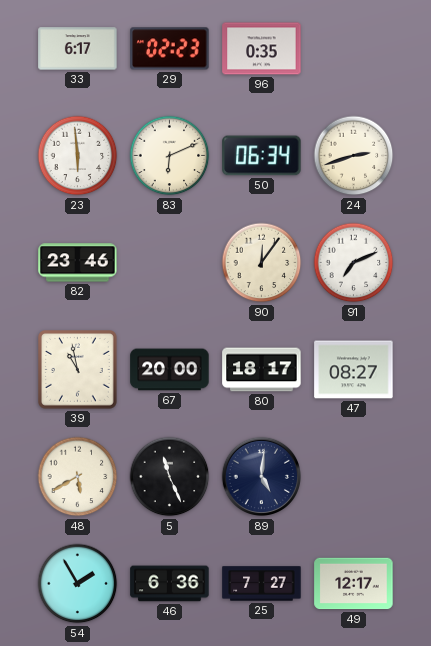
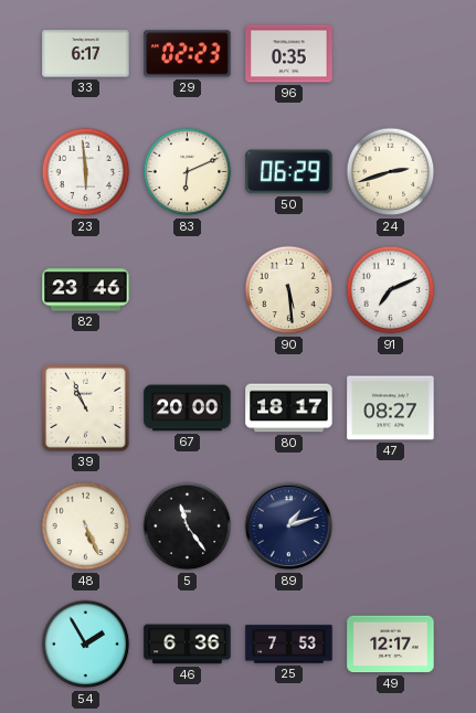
50: 06:34 -> 06:29
90: 12:06 -> 5:29
39: 10:58 -> 10:56
48: 5:40 -> 5:26
5: 11:26 -> 11:24
89: 5:01 -> 1:12
25: 7:27 -> 7:53
